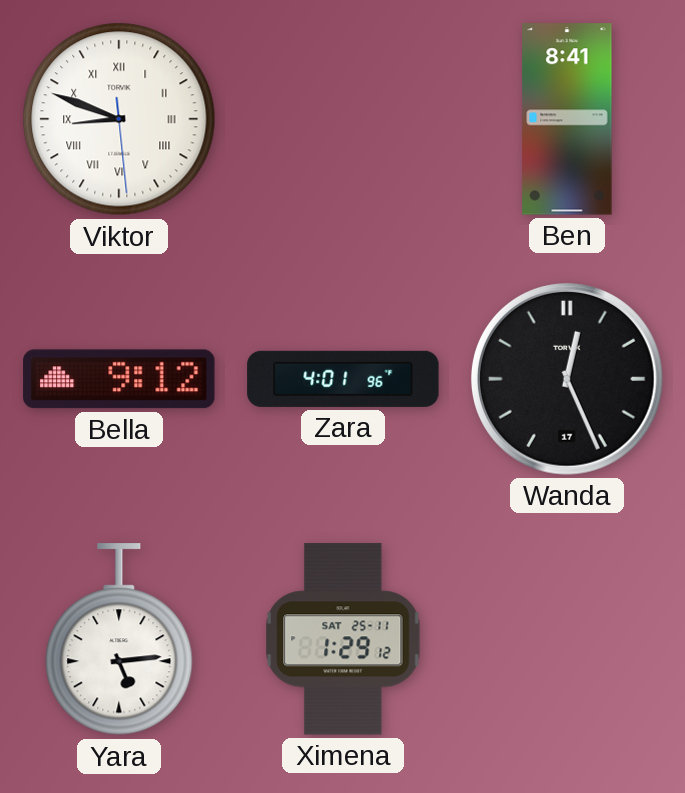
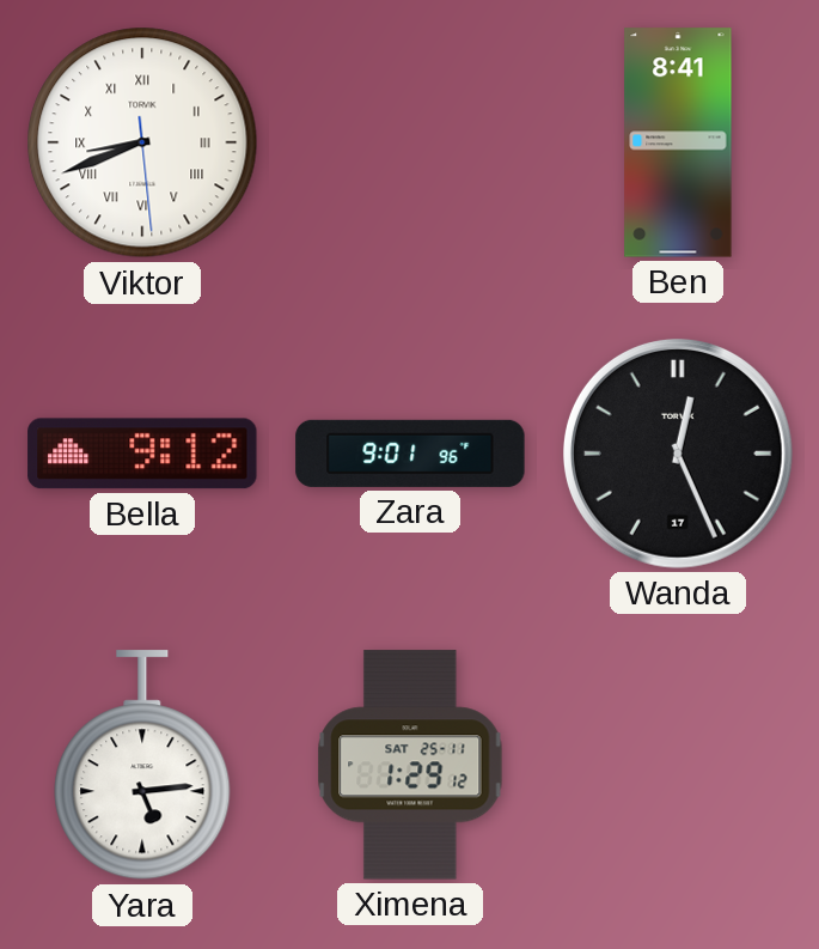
Viktor: 8:48 -> 8:41
Zara: 4:01 -> 9:01
